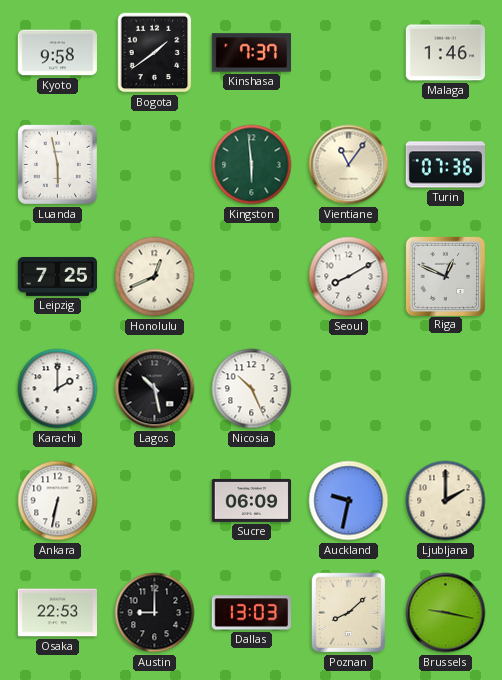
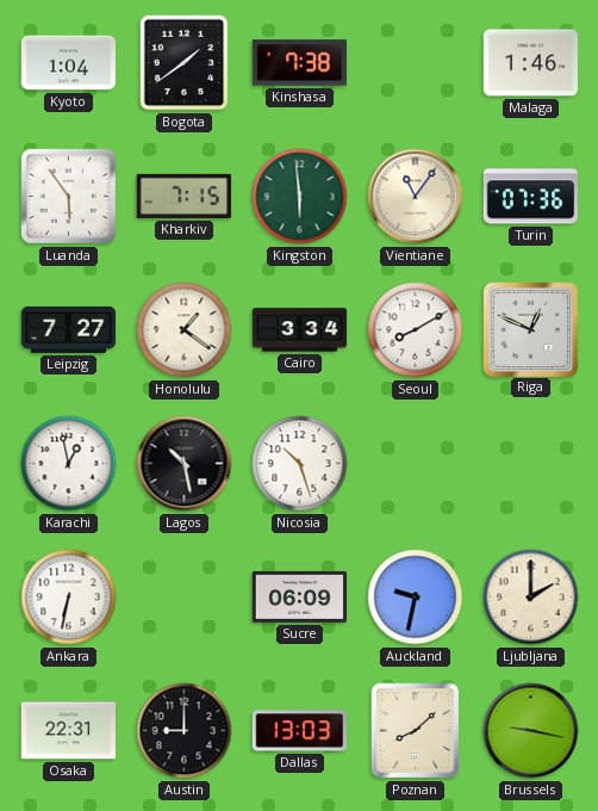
Kyoto: 9:58 -> 1:04
Kinshasa: 7:37 -> 7:38
Luanda: 5:58 -> 5:54
Kharkiv: none -> 7:15
Leipzig: 7:25 -> 7:27
Honolulu: 12:41 -> 1:21
Cairo: none -> 3:34
Karachi: 2:00 -> 12:58
Nicosia: 10:26 -> 10:27
Osaka: 22:53 -> 22:31
